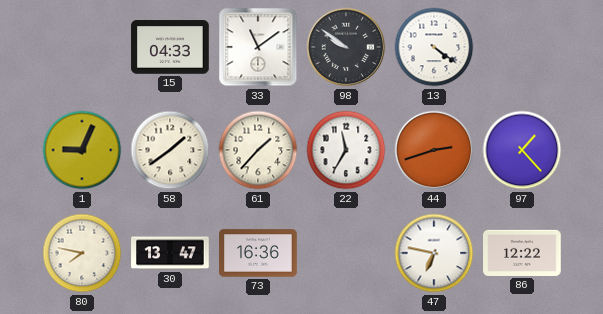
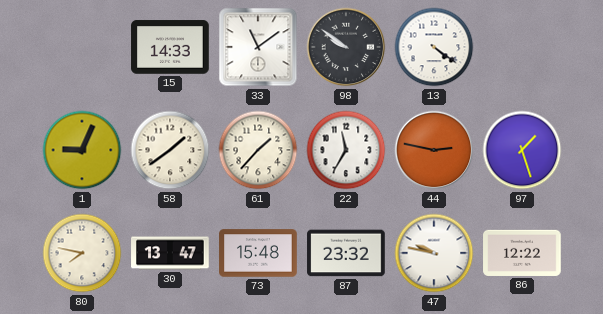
15: 04:33 -> 14:33
44: 2:42 -> 2:47
97: 1:23 -> 1:27
73: 16:36 -> 15:48
87: none -> 23:32
47: 6:47 -> 9:47
